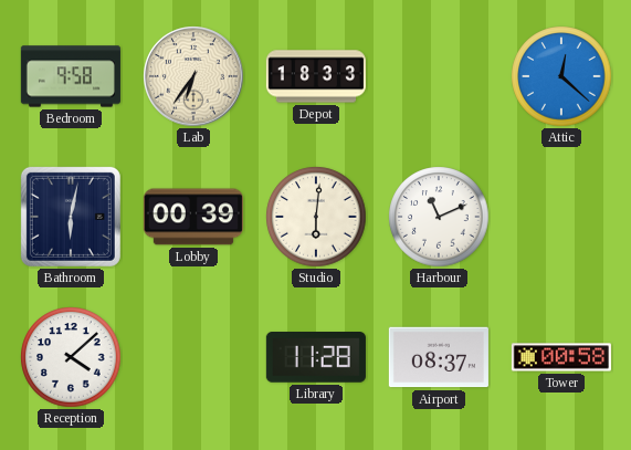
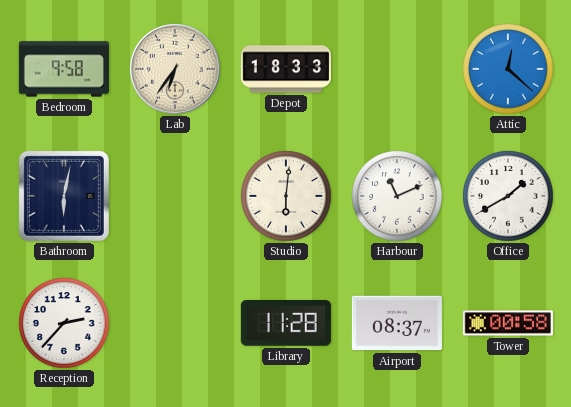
Lobby: 00:39 -> none
Office: none -> 1:40
Reception: 4:08 -> 2:37
